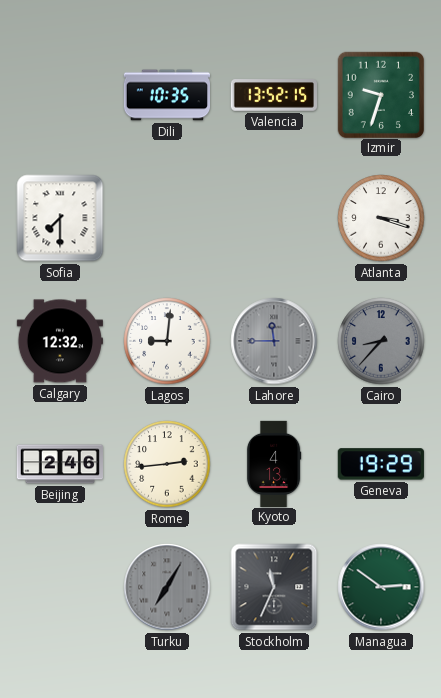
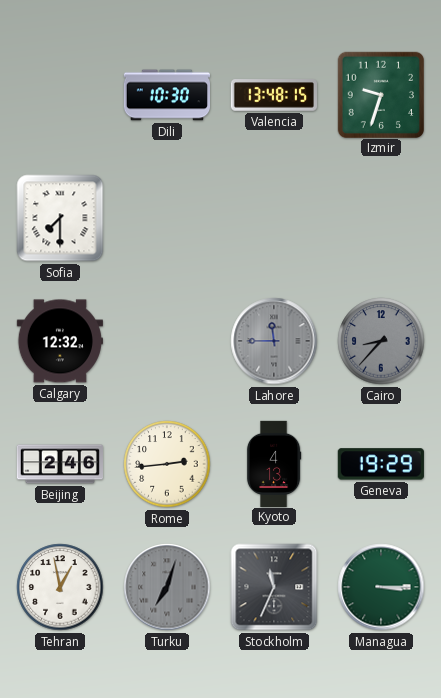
Dili: 10:35 -> 10:30
Valencia: 13:52 -> 13:48
Atlanta: 3:18 -> none
Lagos: 9:01 -> none
Tehran: none -> 12:58
Turku: 7:05 -> 7:03
Managua: 2:51 -> 3:15
